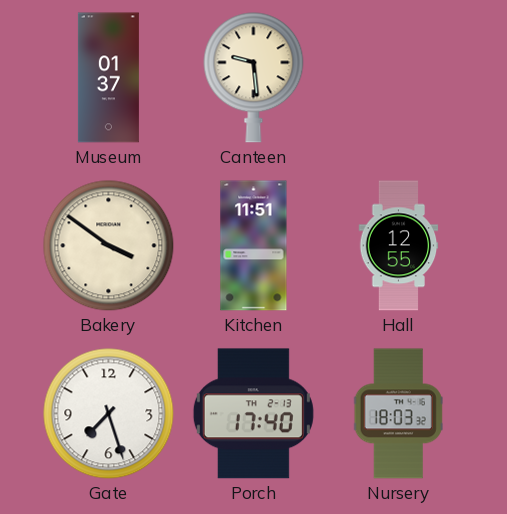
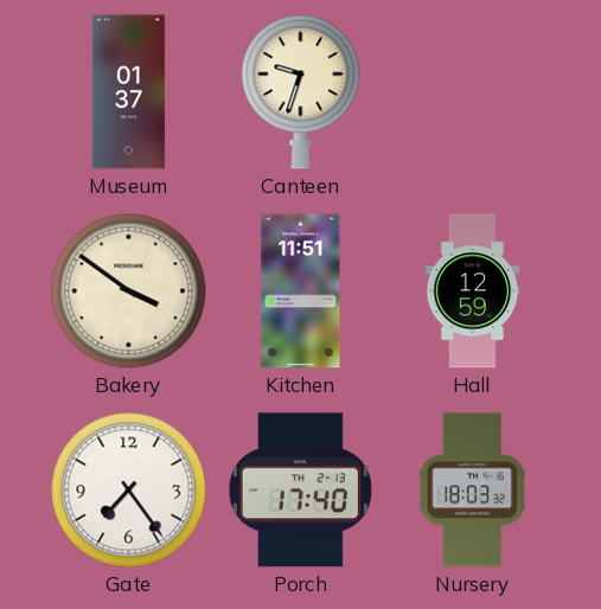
Canteen: 9:29 -> 9:33
Hall: 12:55 -> 12:59
Gate: 7:27 -> 7:24
